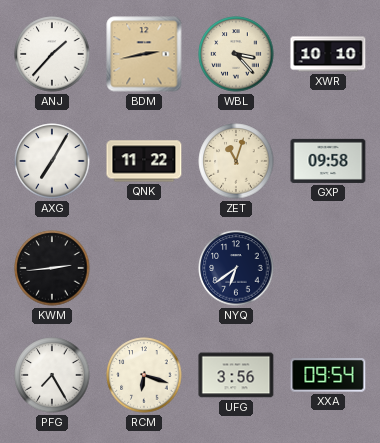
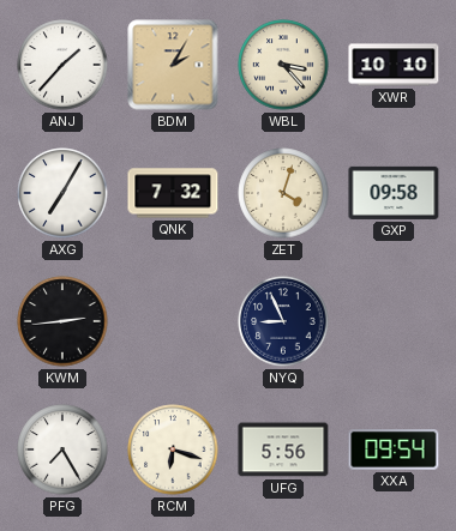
BDM: 2:43 -> 2:05
QNK: 11:22 -> 7:32
ZET: 11:03 -> 4:03
NYQ: 6:39 -> 8:56
UFG: 3:56 -> 5:56
